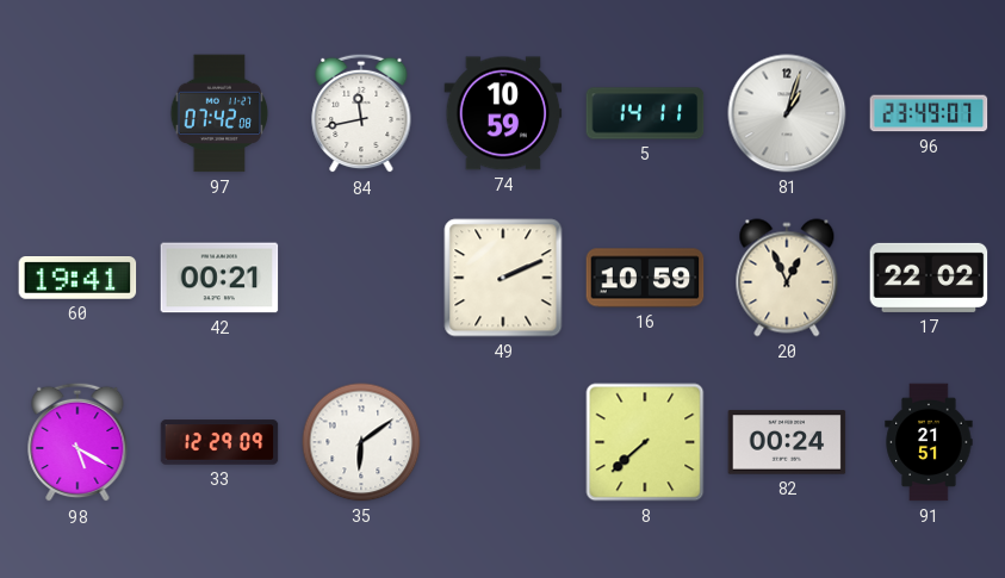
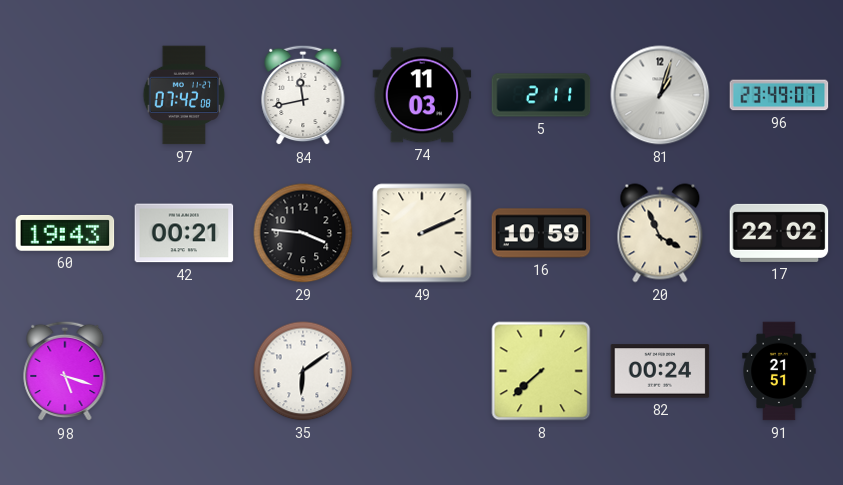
74: 10:59 -> 11:03
5: 14:11 -> 2:11
60: 19:41 -> 19:43
29: none -> 3:46
20: 12:56 -> 3:56
98: 5:20 -> 5:18
33: 12:29 -> none
